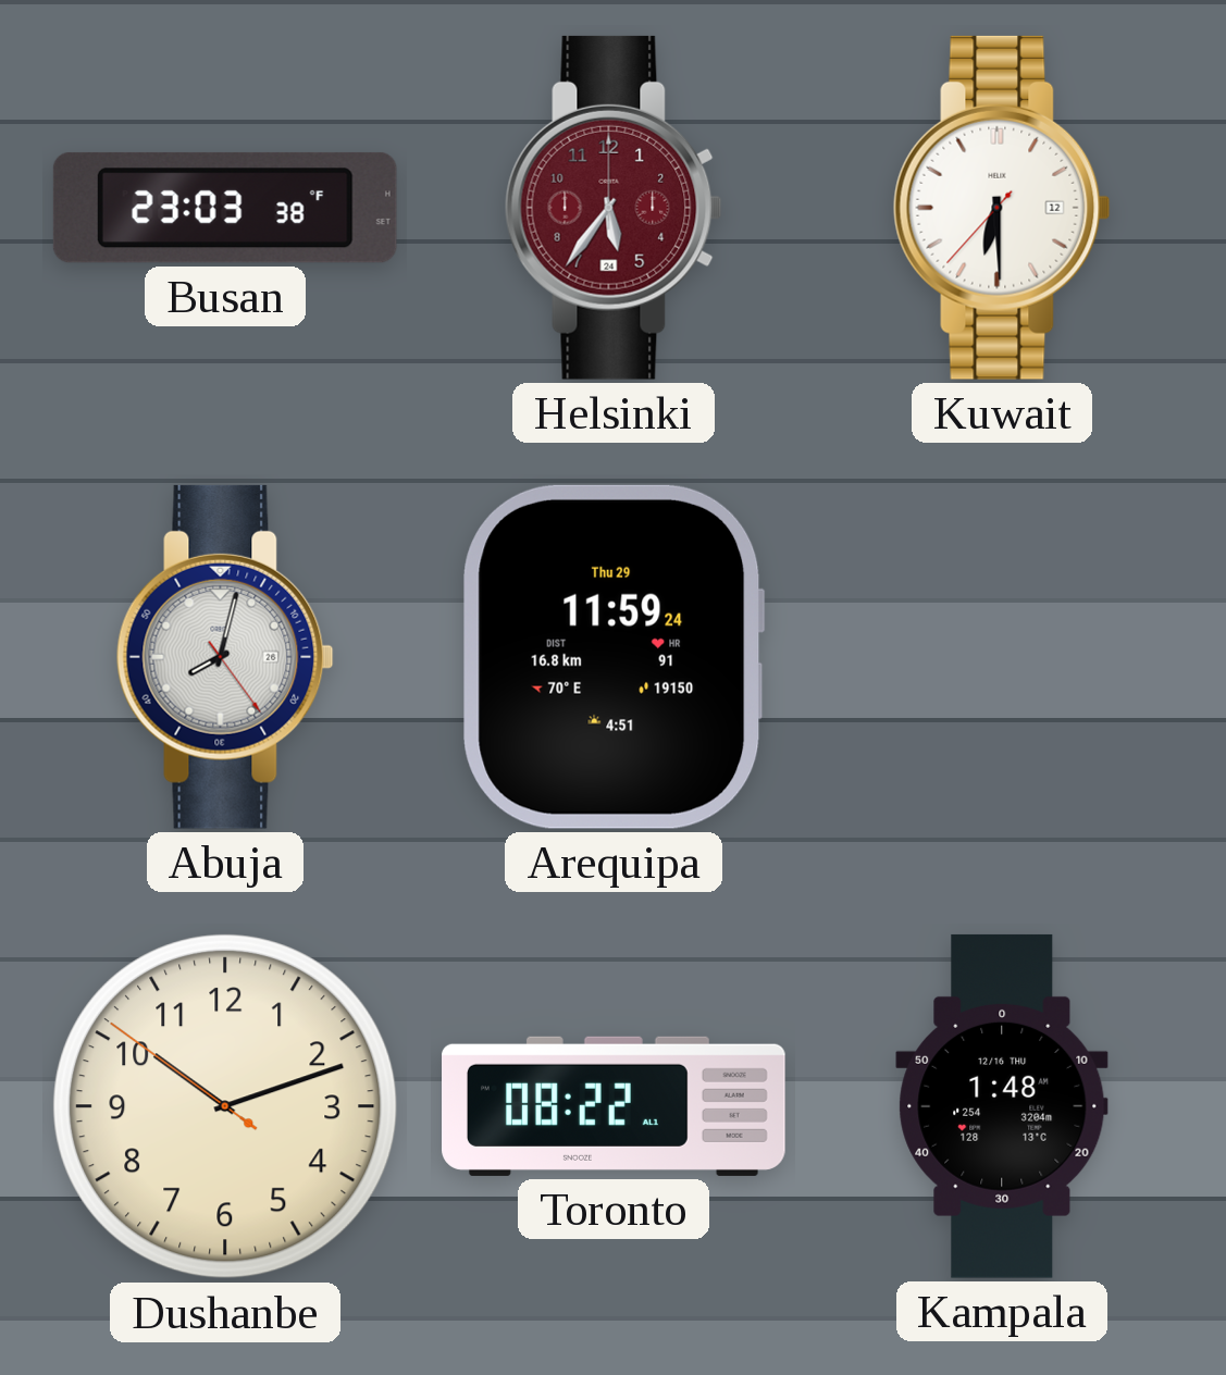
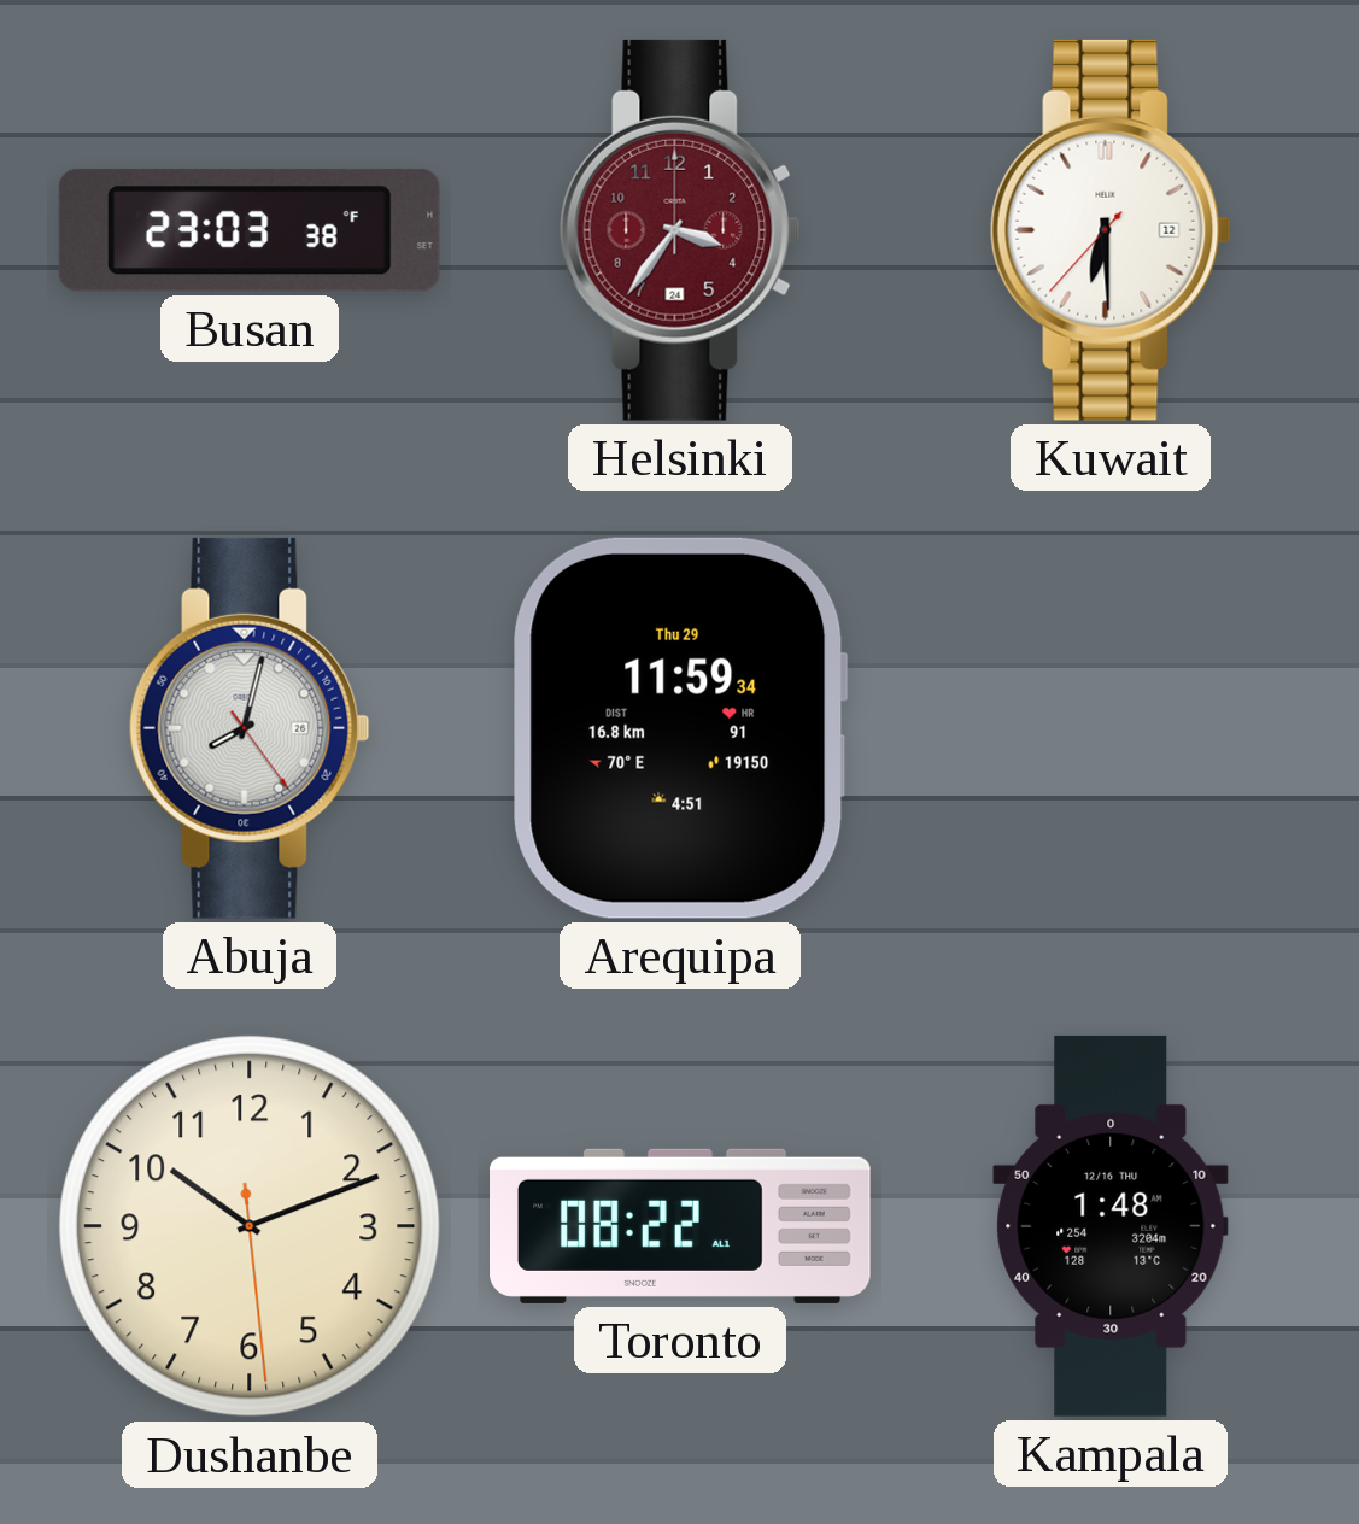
Helsinki: 5:36 -> 3:36
Arequipa: 11:59:24 -> 11:59:34
Dushanbe: 10:11:51 -> 10:11:29
